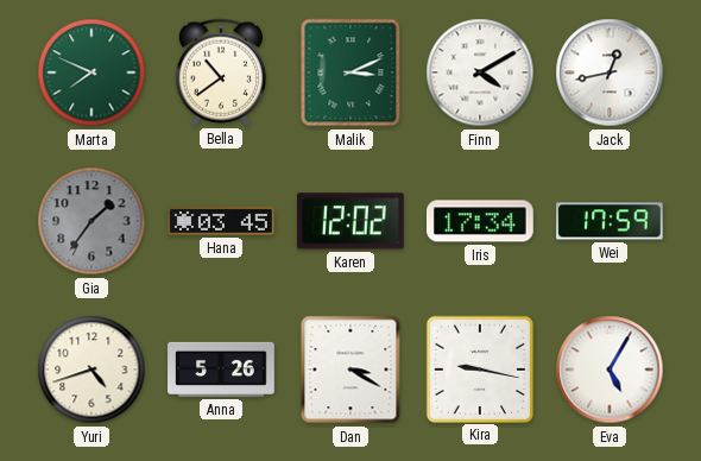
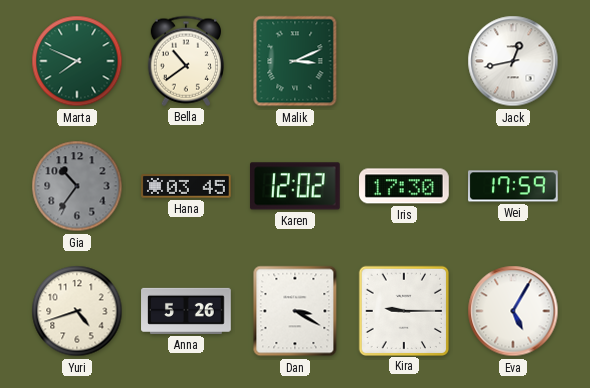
Finn: 4:10 -> none
Gia: 1:36 -> 10:36
Iris: 17:34 -> 17:30
Kira: 9:17 -> 9:15
